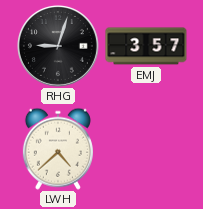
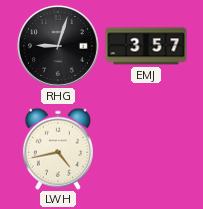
LWH: 4:38 -> 4:43
